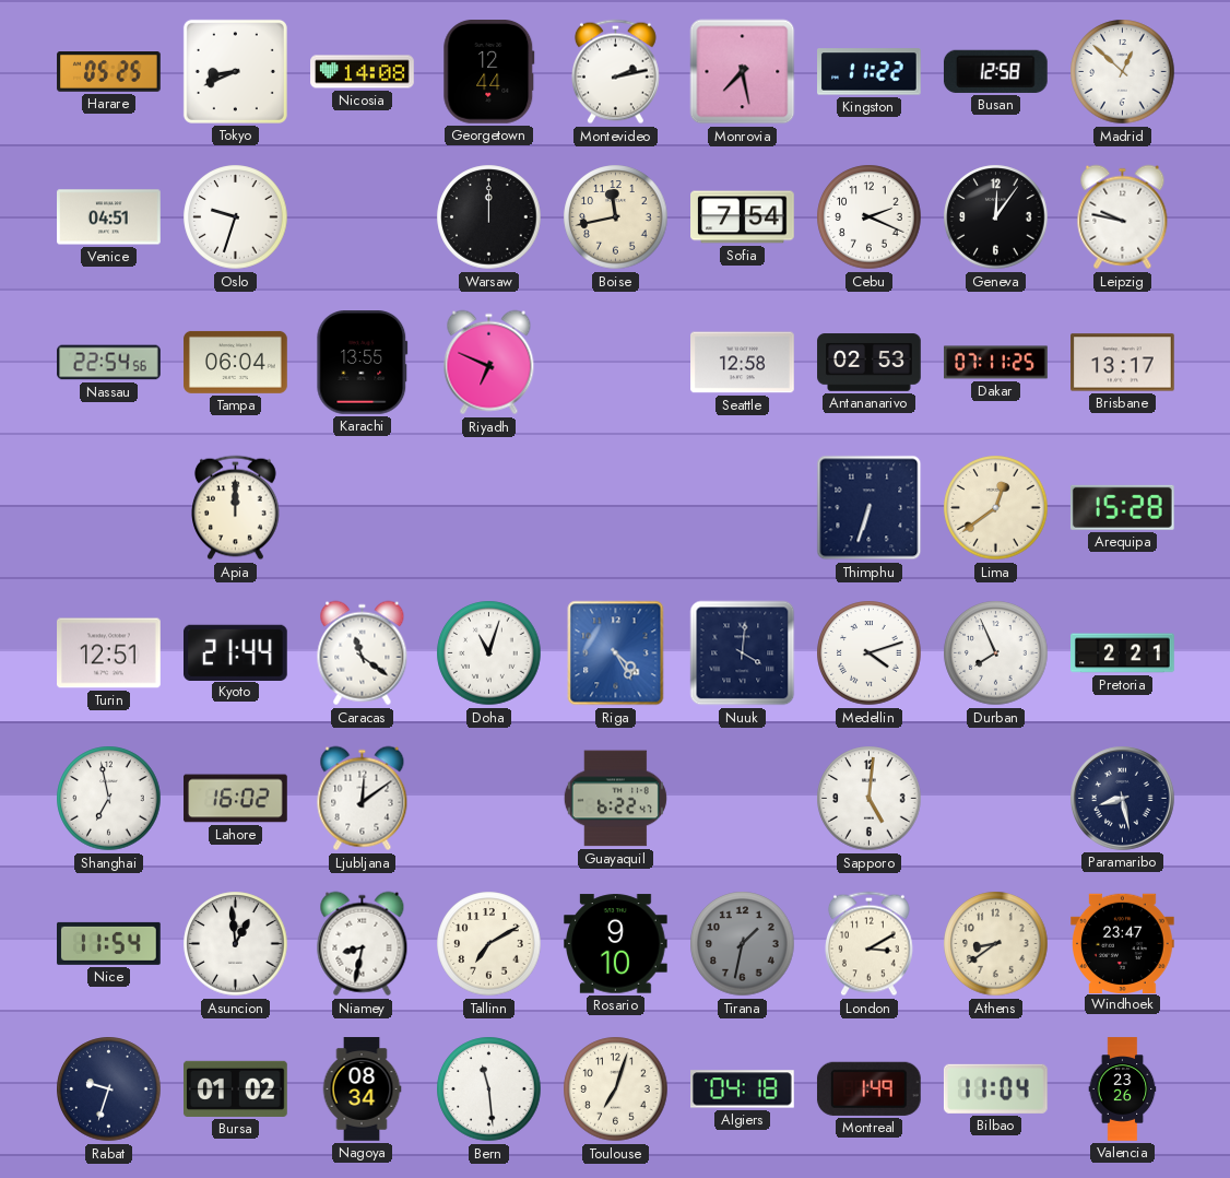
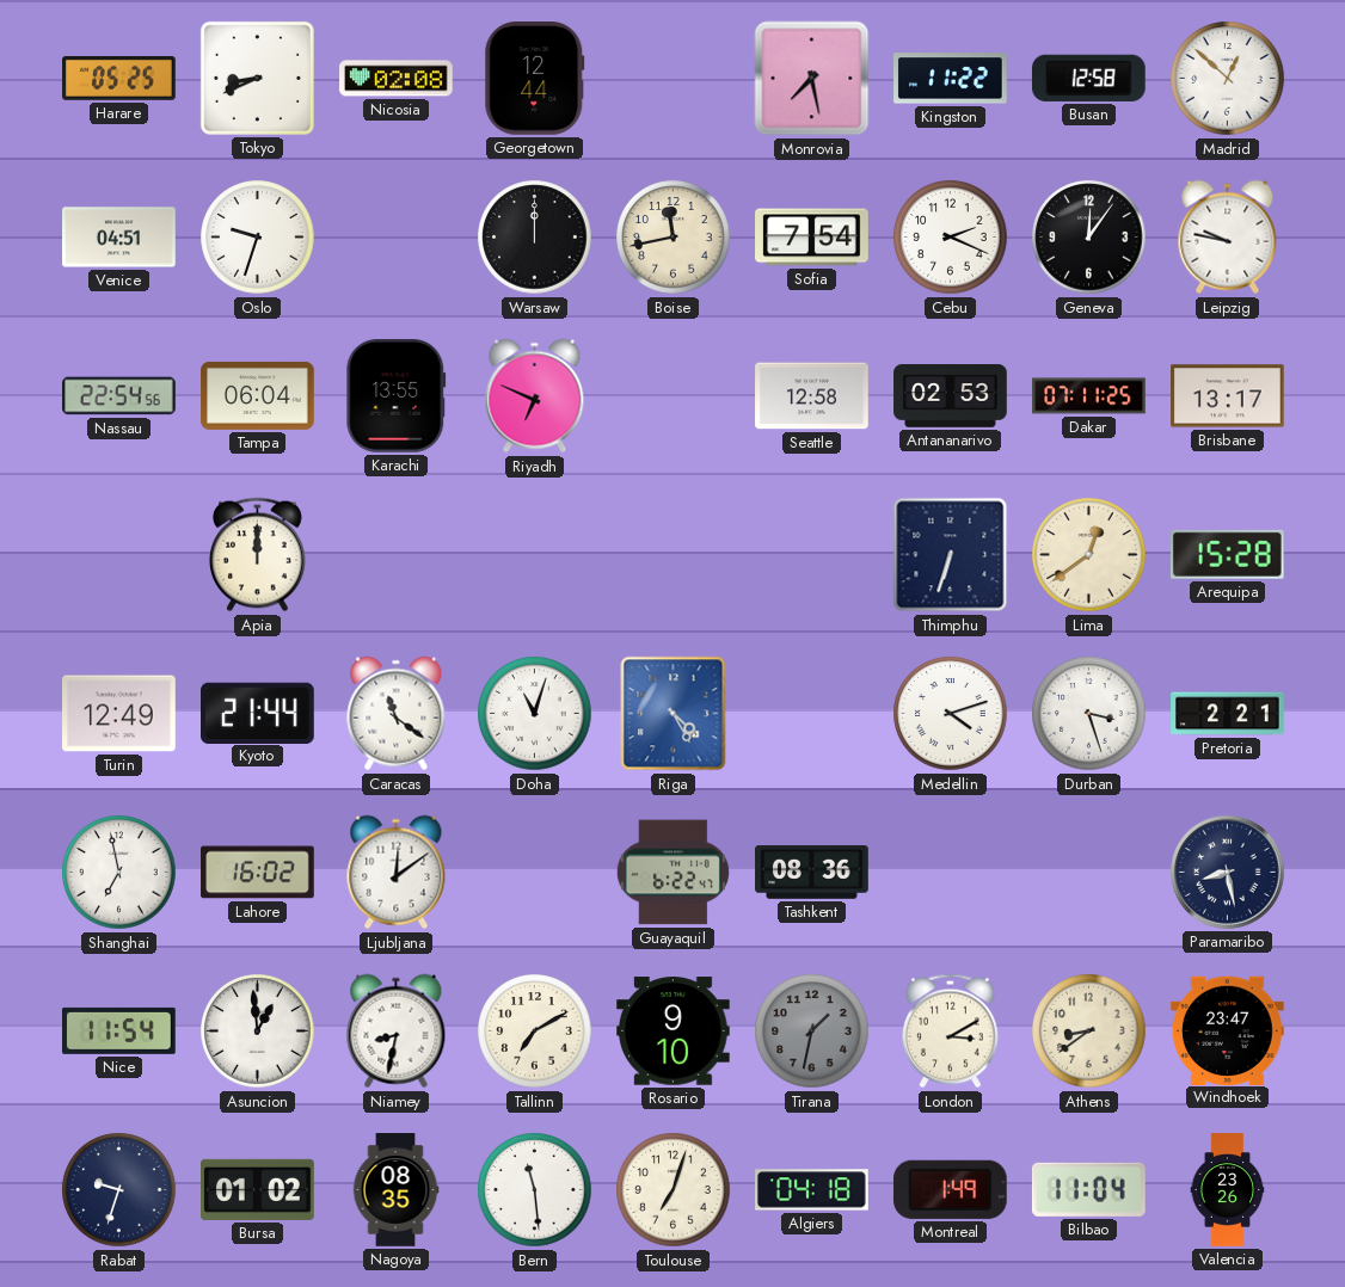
Nicosia: 14:08 -> 02:08
Montevideo: 2:13 -> none
Turin: 12:51 -> 12:49
Nuuk: 4:01 -> none
Durban: 7:56 -> 3:27
Tashkent: none -> 08:36
Sapporo: 5:01 -> none
Nagoya: 08:34 -> 08:35
